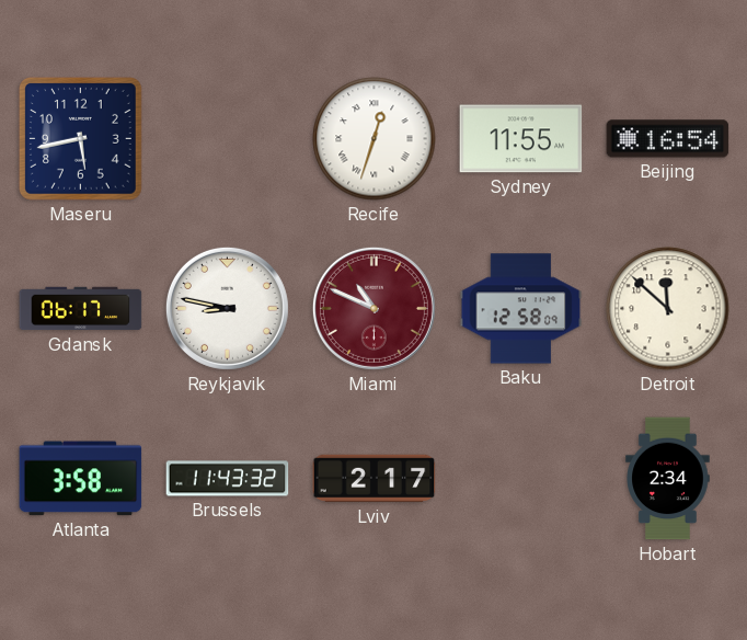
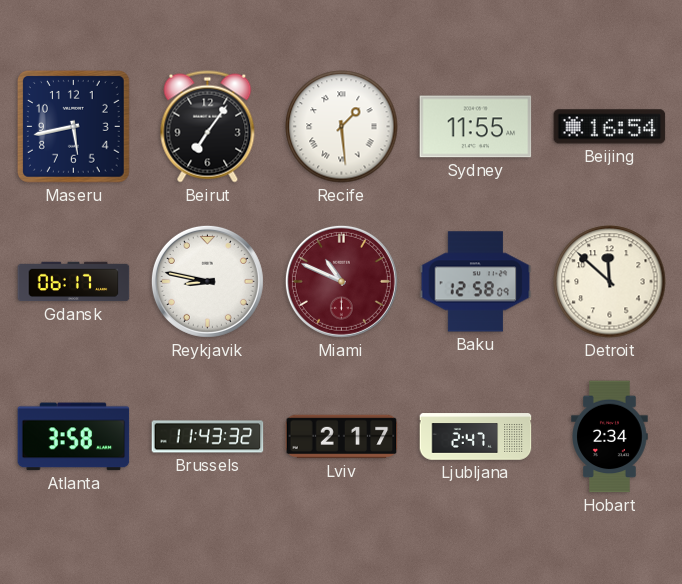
Beirut: none -> 7:06
Recife: 12:33 -> 1:29
Ljubljana: none -> 2:47
